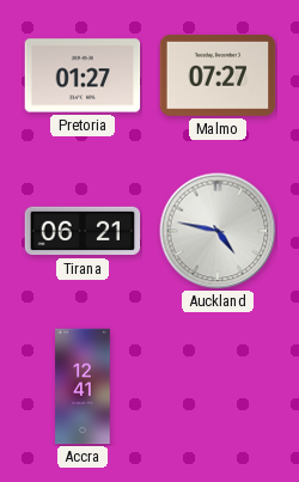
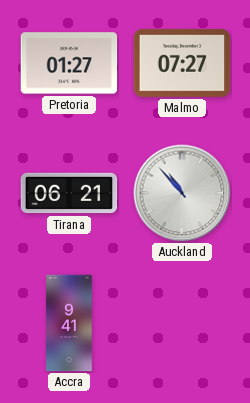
Auckland: 4:47 -> 10:53
Accra: 12:41 -> 9:41
